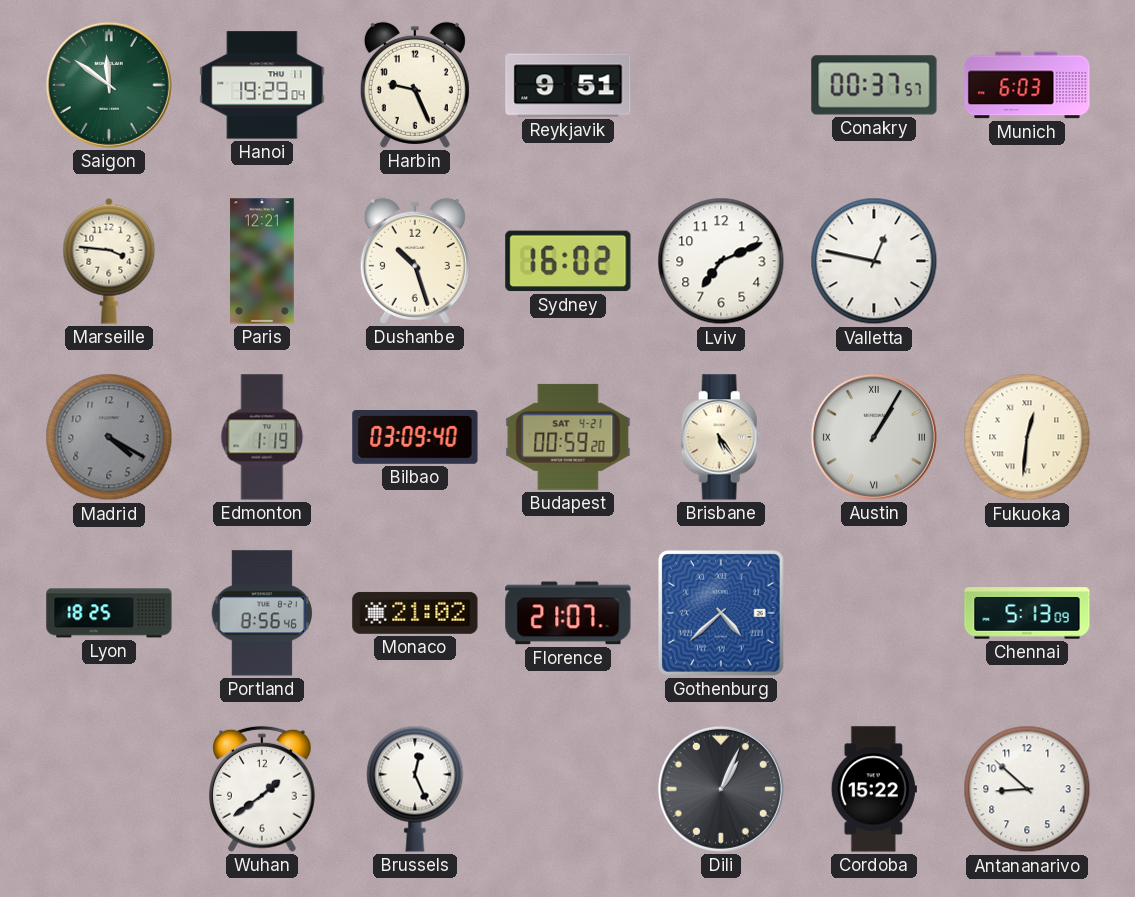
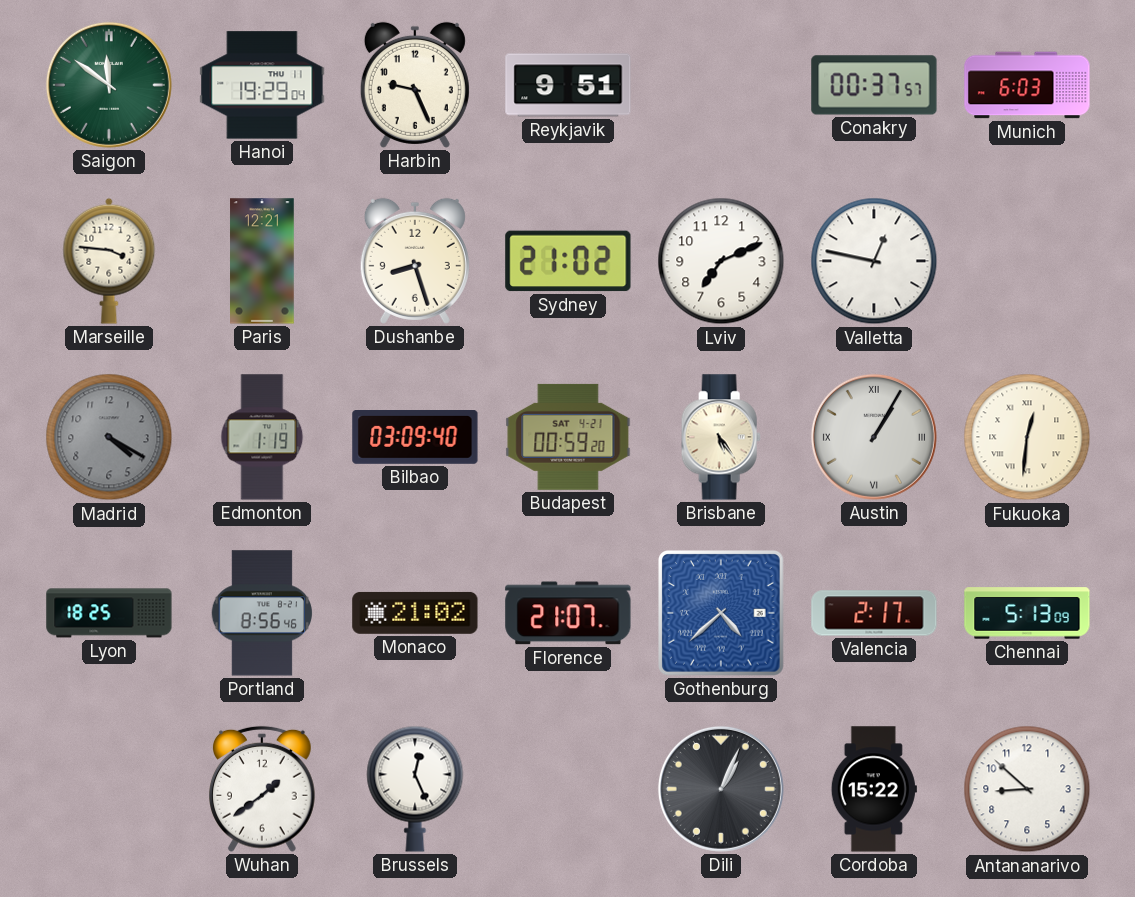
Dushanbe: 10:27 -> 8:27
Sydney: 16:02 -> 21:02
Valencia: none -> 2:17
